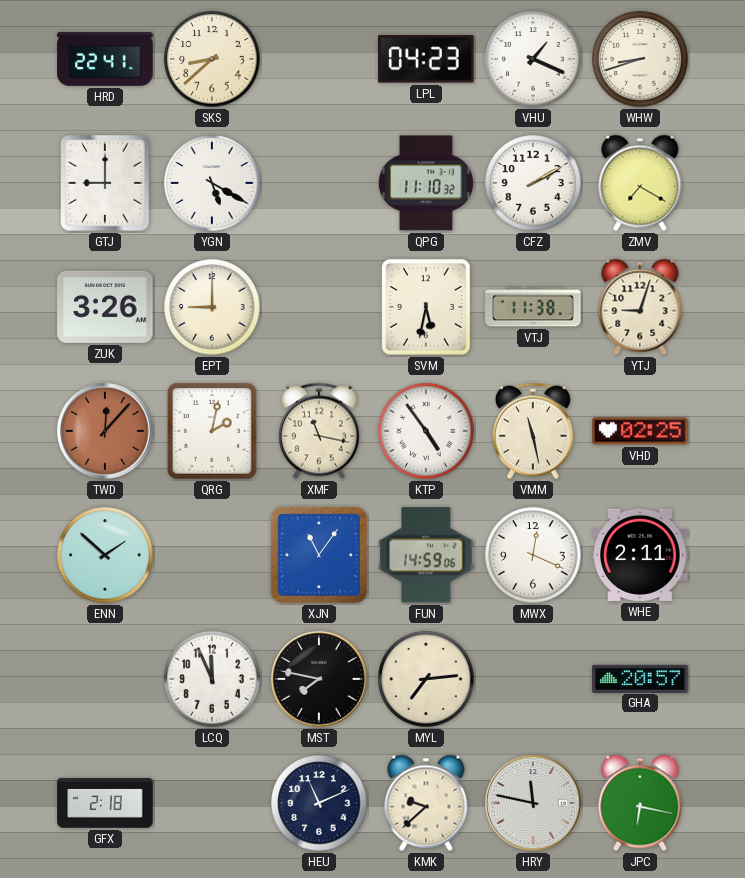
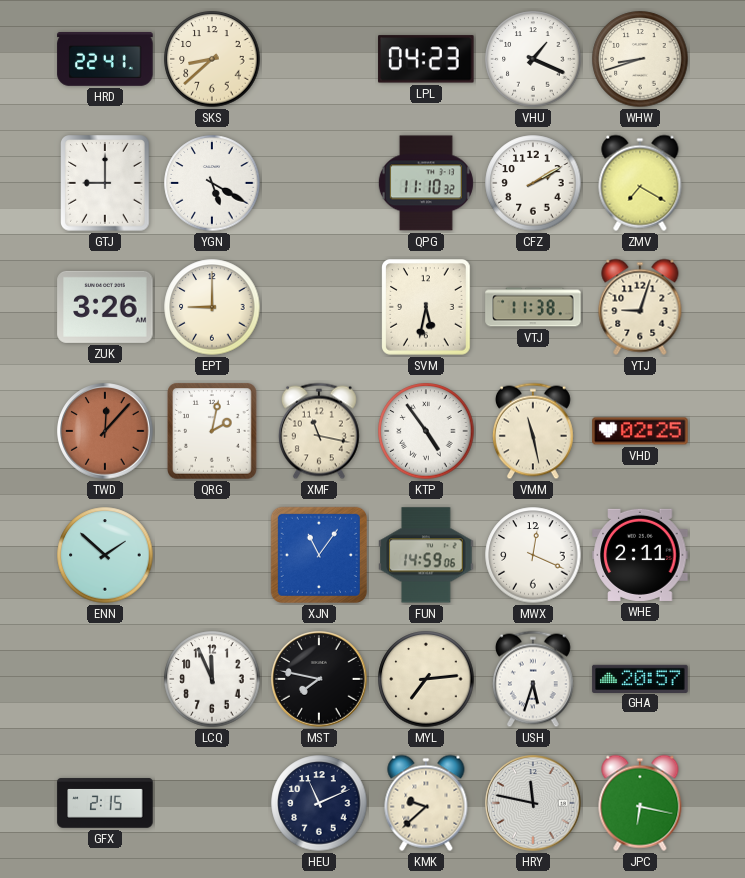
USH: none -> 5:33
GFX: 2:18 -> 2:15
